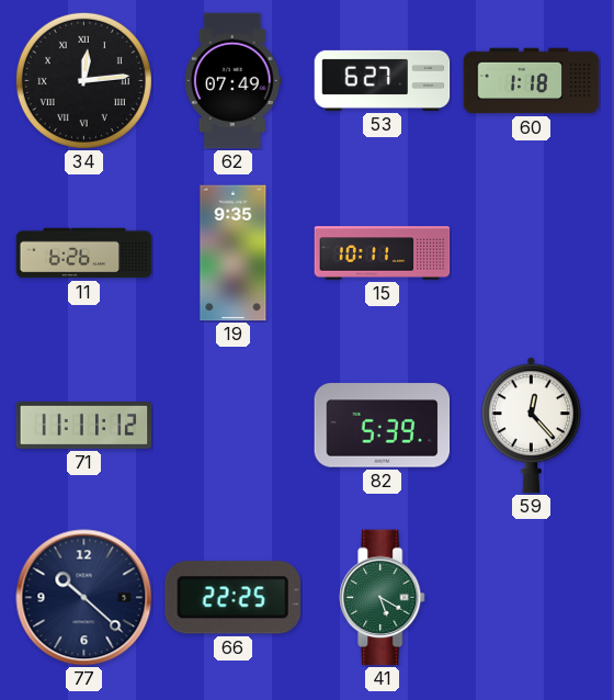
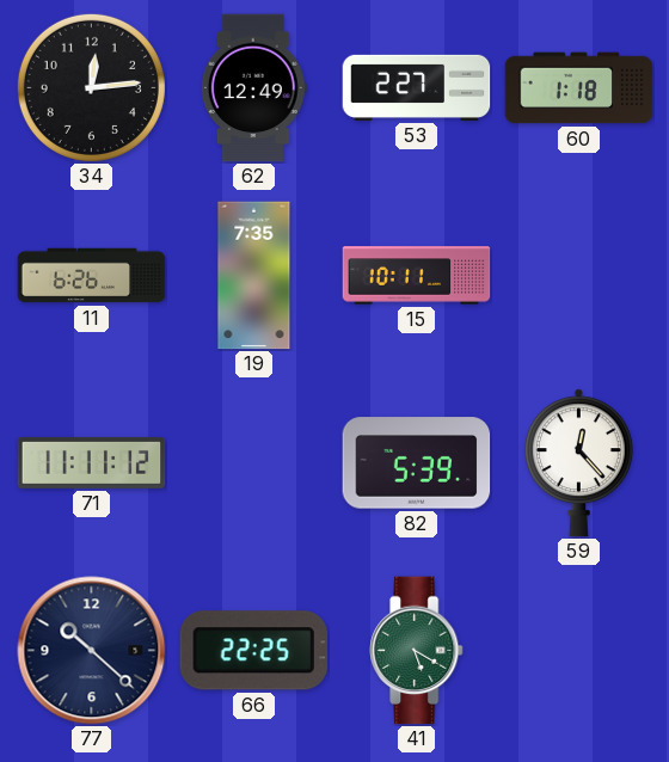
34 numerals: Roman -> Arabic
62: 07:49 -> 12:49
53: 6:27 -> 2:27
19: 9:35 -> 7:35
